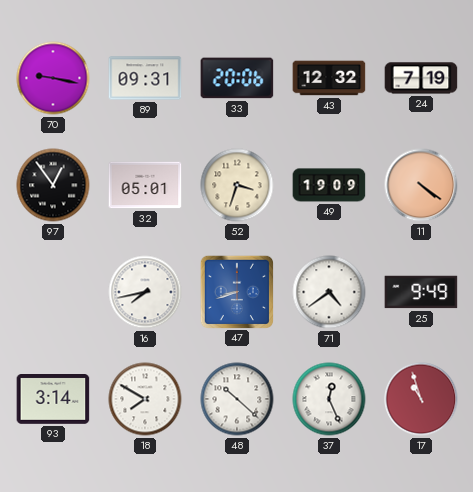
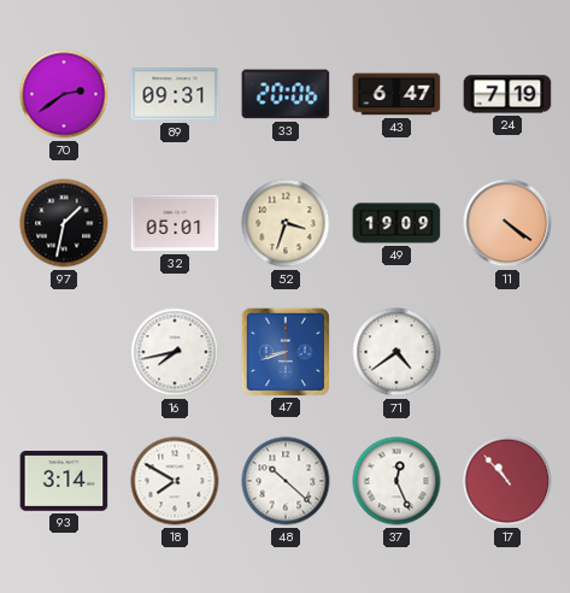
70: 9:17 -> 2:39
43: 12:32 -> 6:47
97: 12:54 -> 1:32
25: 9:49 -> none
17: 10:57 -> 10:53
